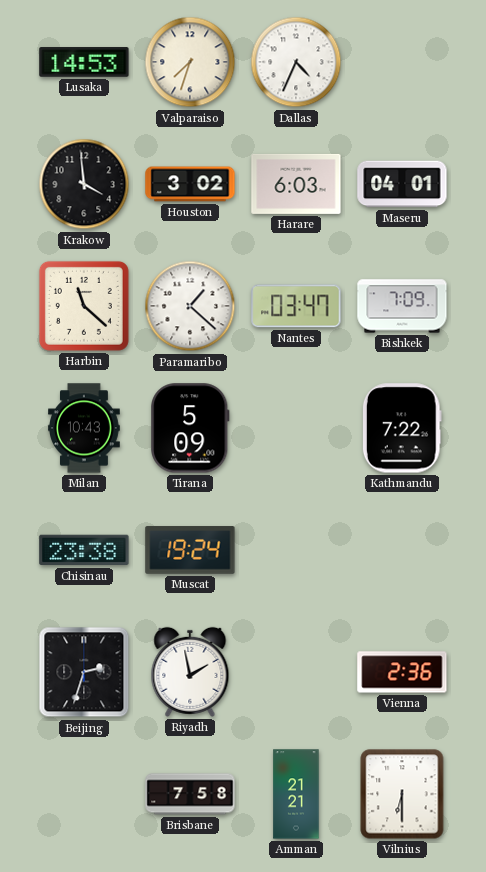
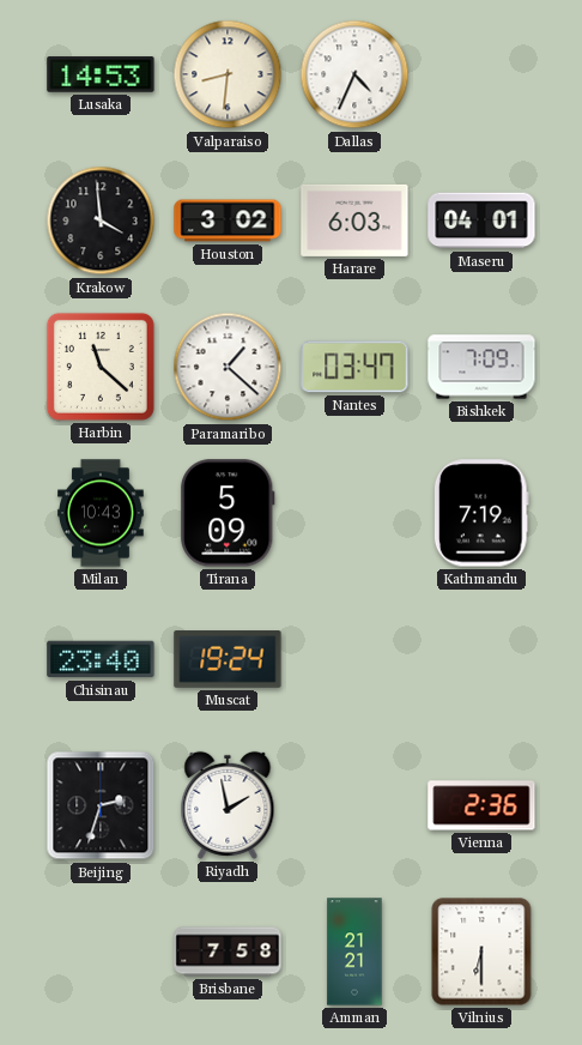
Valparaiso: 7:33 -> 8:31
Kathmandu: 7:22 -> 7:19
Chisinau: 23:38 -> 23:40
